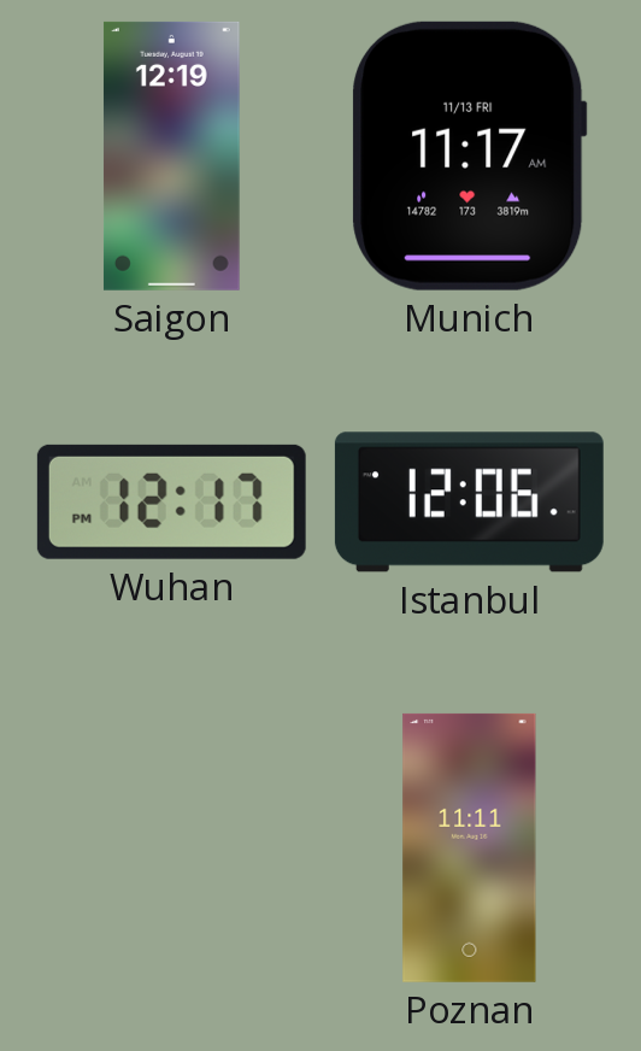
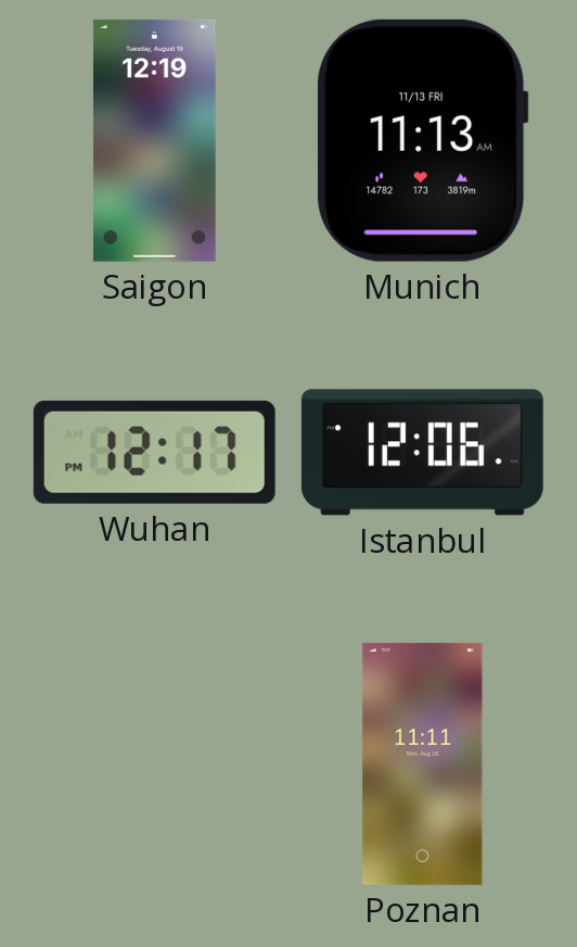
Munich: 11:17 -> 11:13
